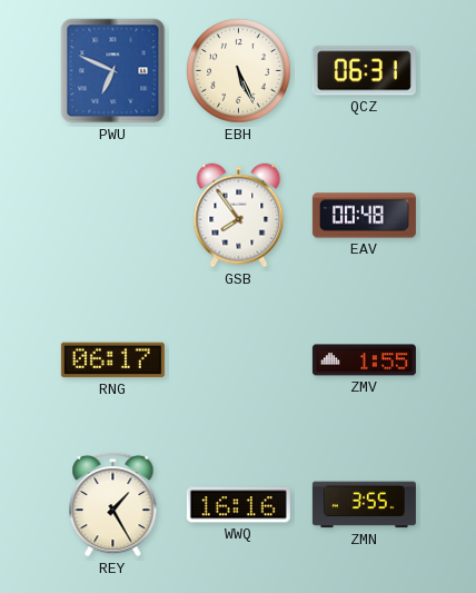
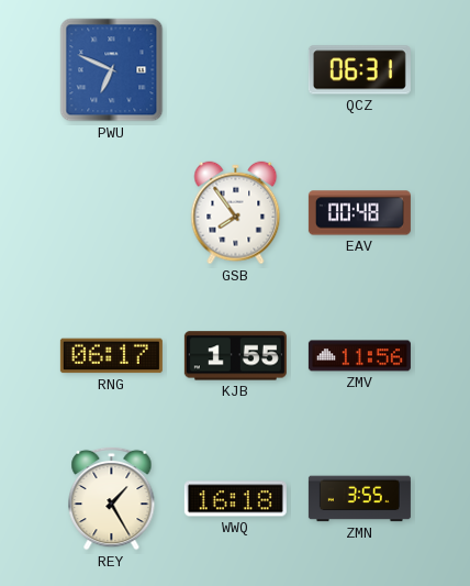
EBH: 5:26 -> none
KJB: none -> 1:55
ZMV: 1:55 -> 11:56
WWQ: 16:16 -> 16:18
